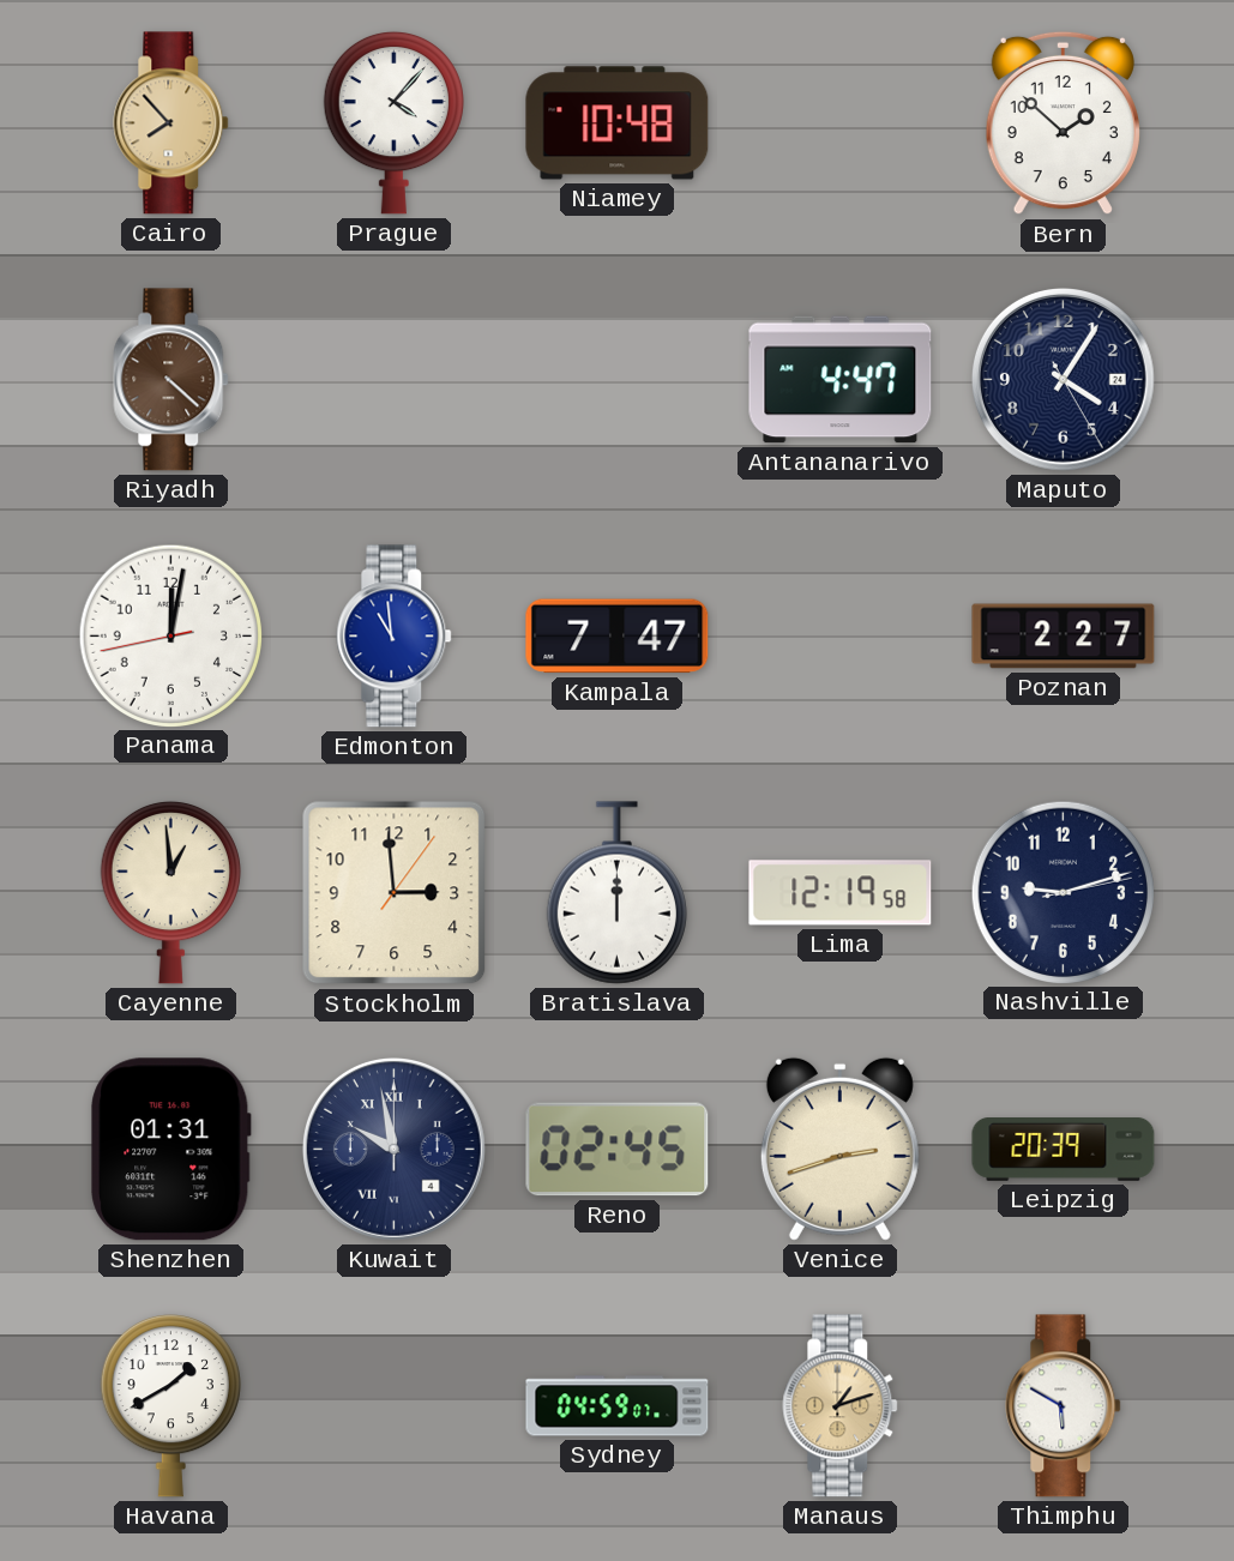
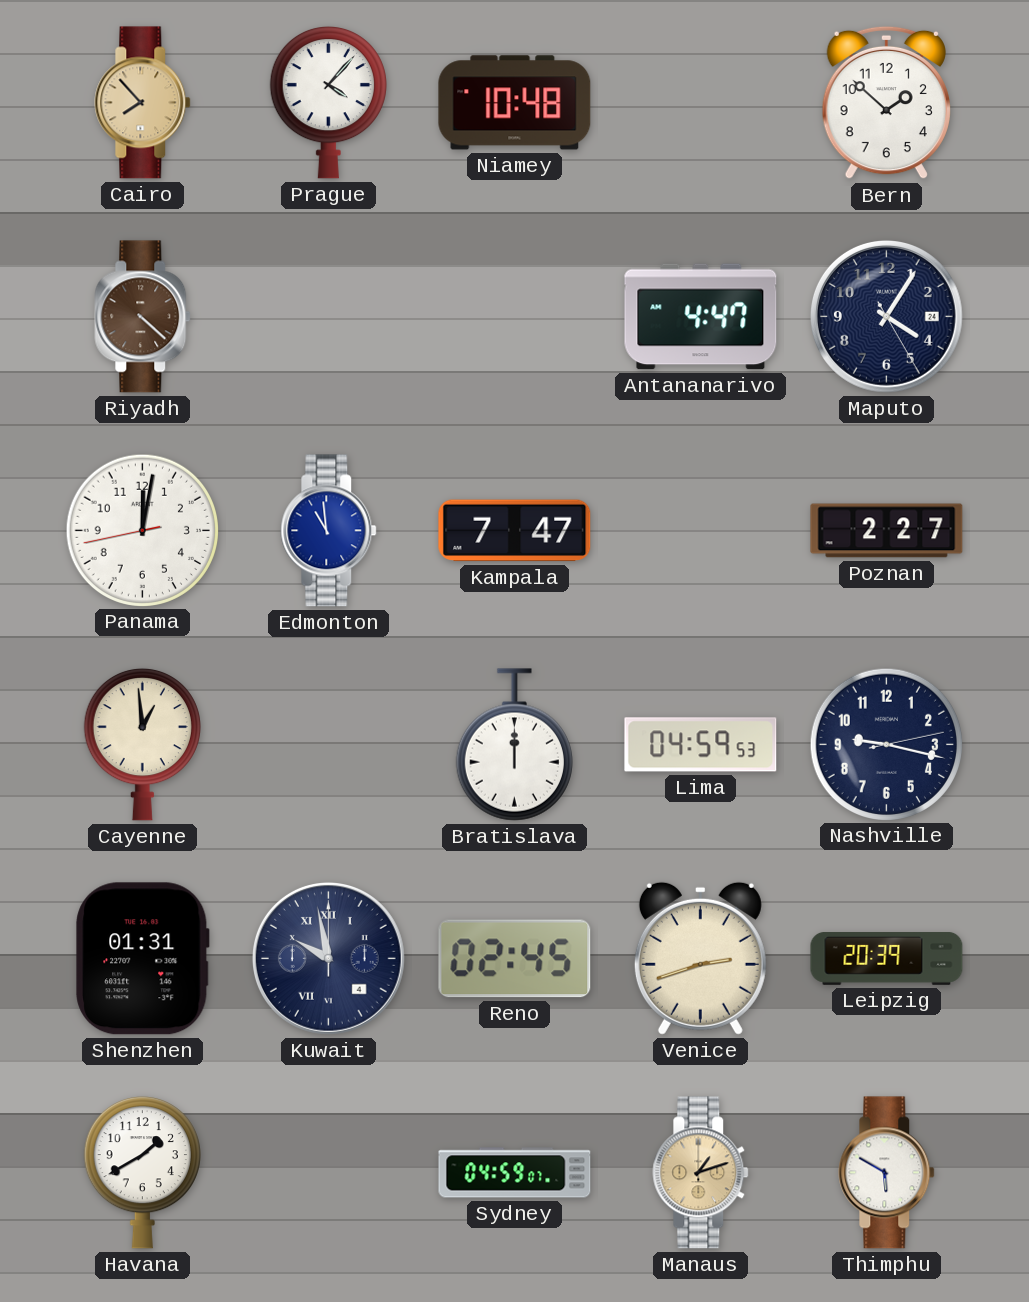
Stockholm: 2:59 -> none
Lima: 12:19 -> 04:59
Nashville: 9:12 -> 9:17
